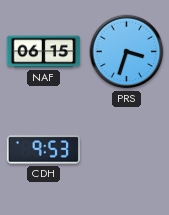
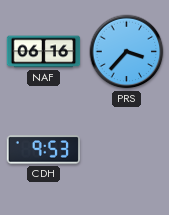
NAF: 06:15 -> 06:16
PRS: 3:33 -> 3:37
